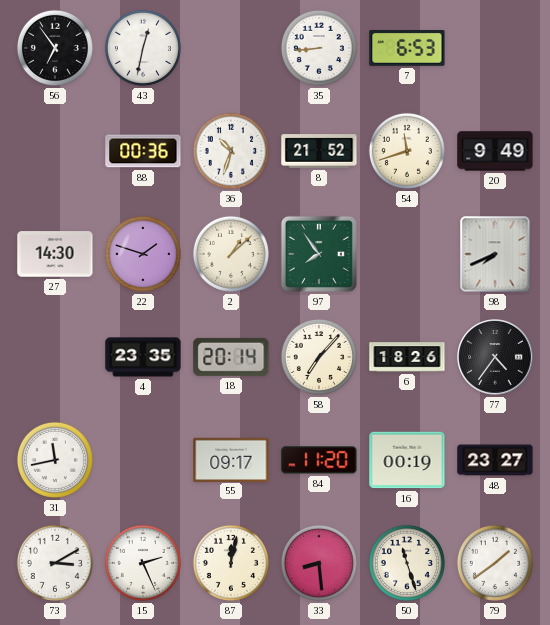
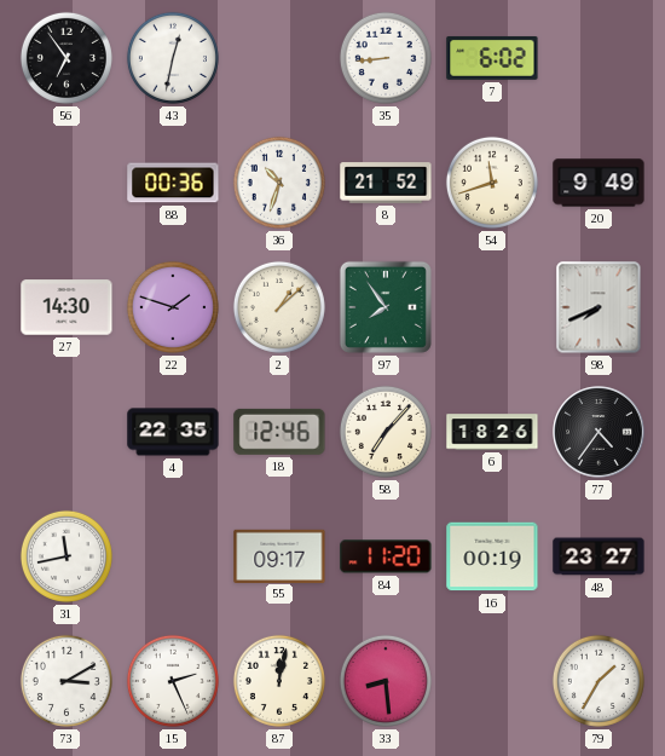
7: 6:53 -> 6:02
4: 23:35 -> 22:35
18: 20:14 -> 12:46
50: 11:27 -> none
79: 1:39 -> 1:35
